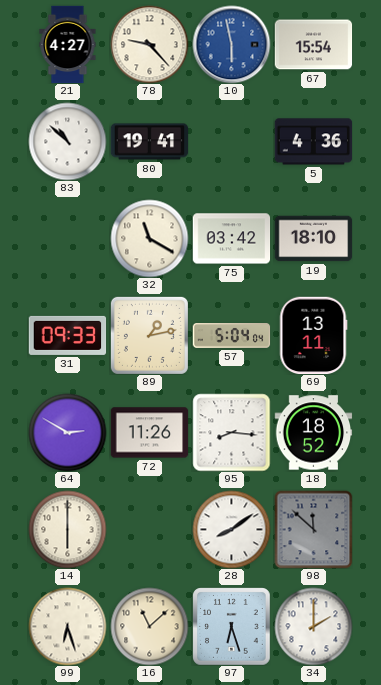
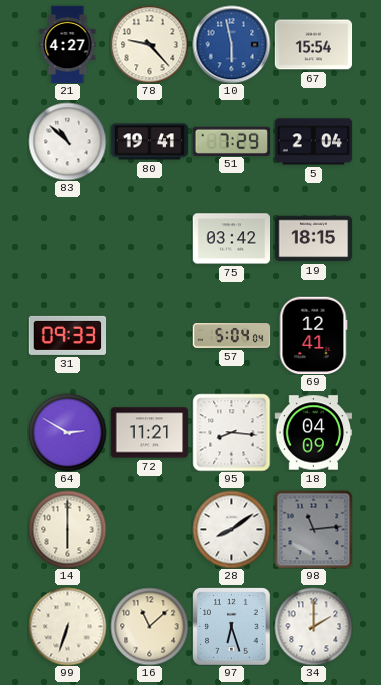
51: none -> 7:29
5: 4:36 -> 2:04
32: 11:20 -> none
19: 18:10 -> 18:15
89: 1:13 -> none
69: 13:11 -> 12:41
72: 11:26 -> 11:21
18: 18:52 -> 04:09
98: 11:52 -> 11:14
99: 6:27 -> 6:33
